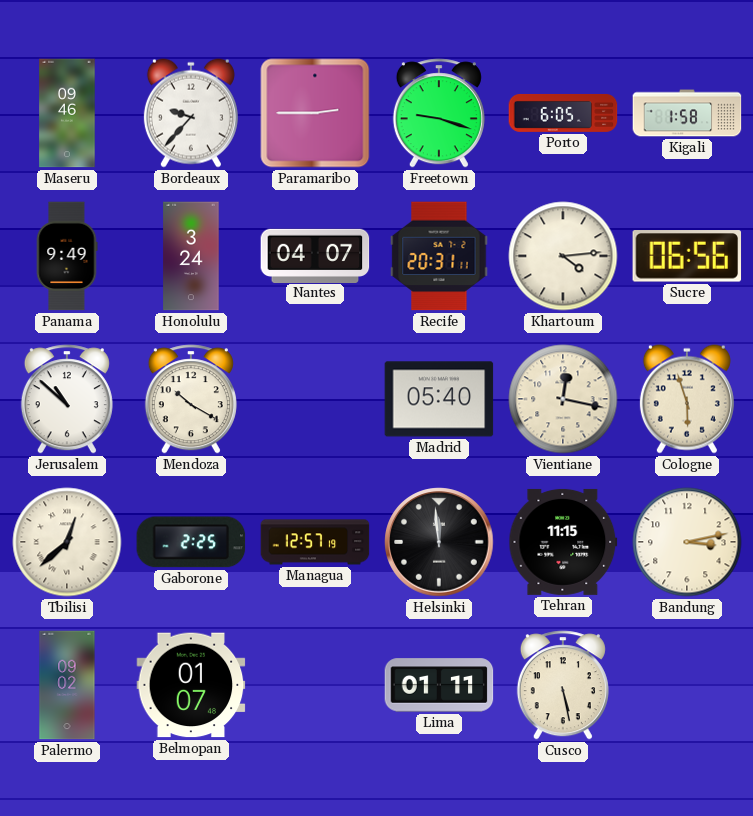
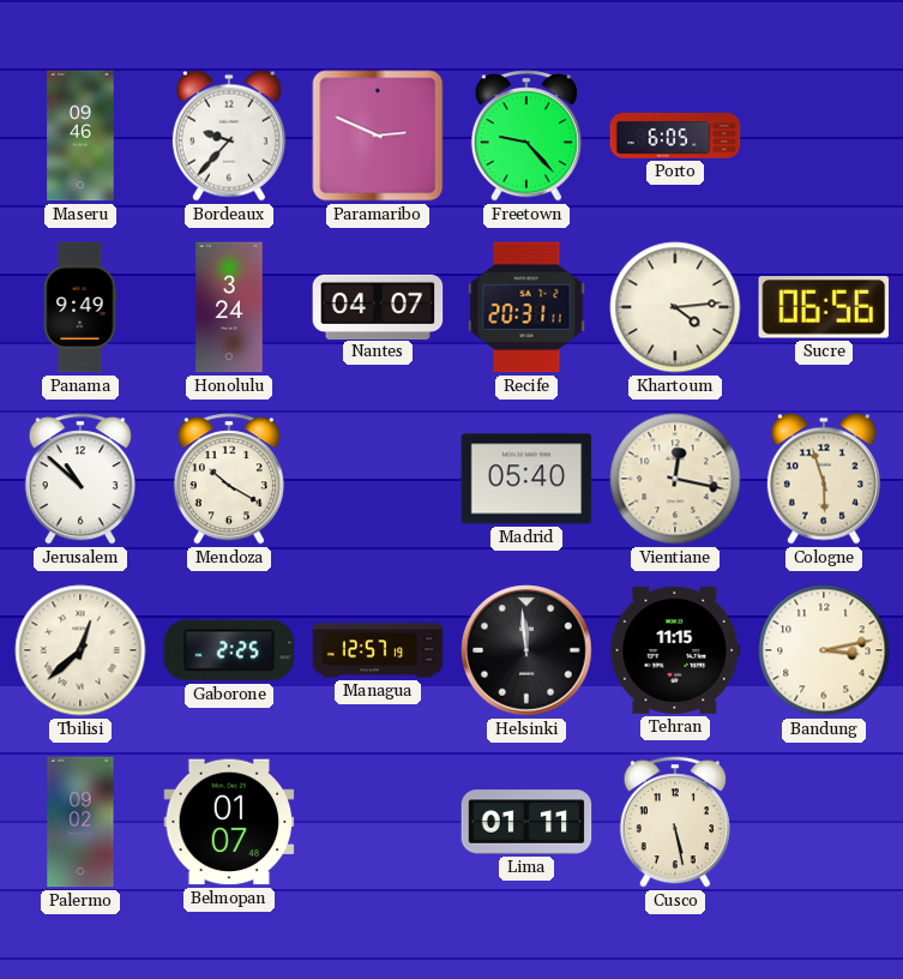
Paramaribo: 2:45 -> 2:49
Freetown: 9:18 -> 9:23
Kigali: 1:58 -> none
